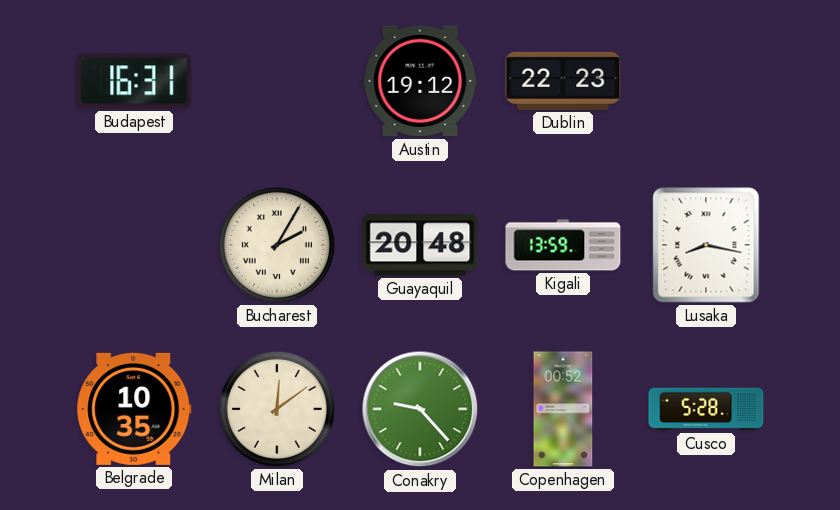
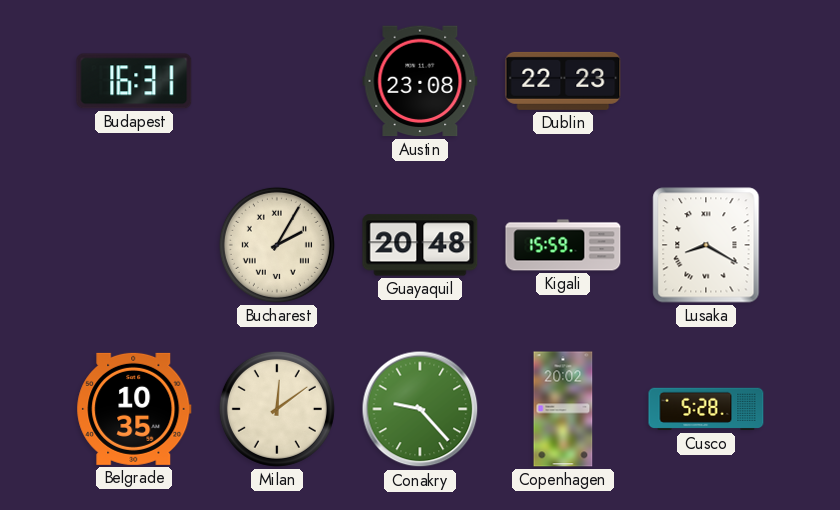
Austin: 19:12 -> 23:08
Kigali: 13:59 -> 15:59
Lusaka: 8:17 -> 8:20
Copenhagen: 00:52 -> 20:02
